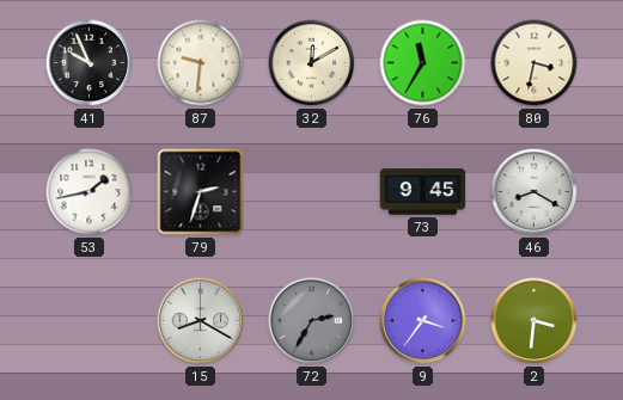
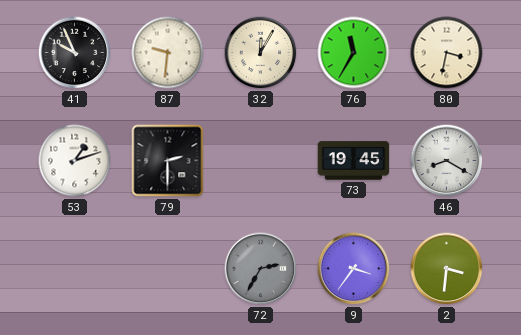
32: 12:10 -> 12:05
53: 1:43 -> 1:12
79: 2:33 -> 2:30
73: 9:45 -> 19:45
15: 8:20 -> none
